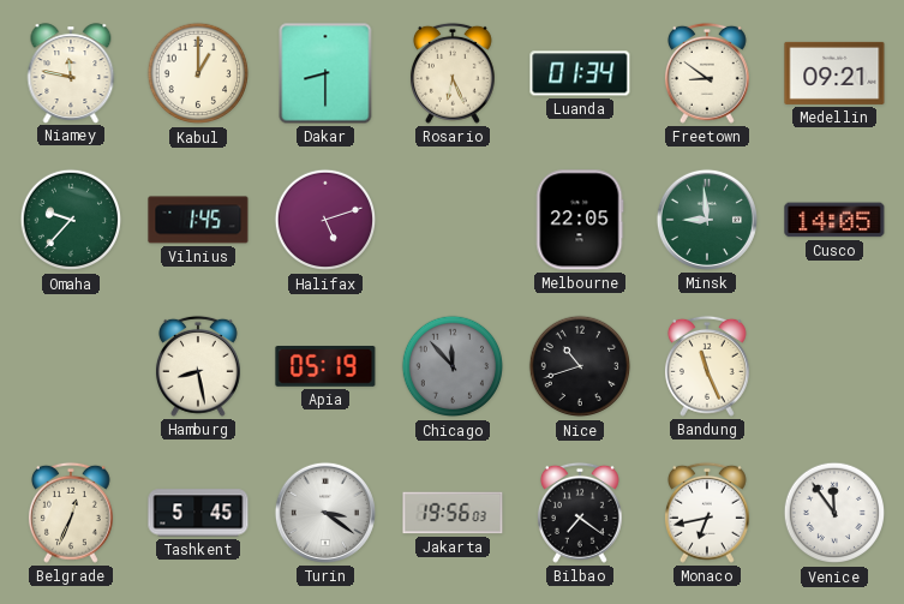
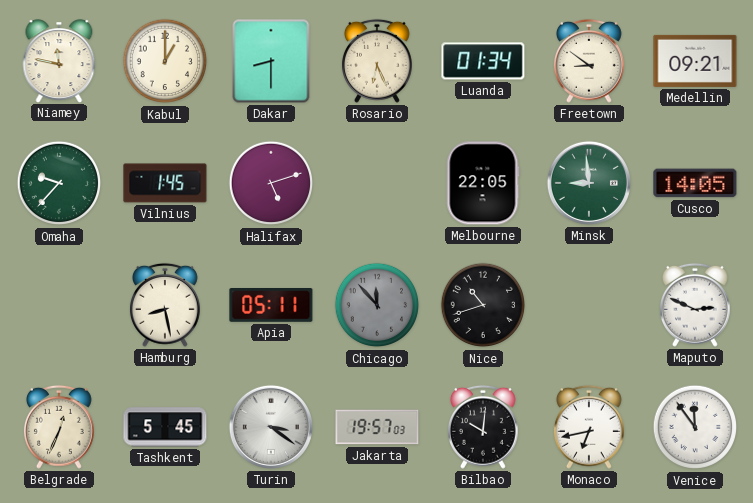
Apia: 05:19 -> 05:11
Bandung: 11:26 -> none
Maputo: none -> 2:49
Jakarta: 19:56 -> 19:57
Bilbao: 7:21 -> 10:01
